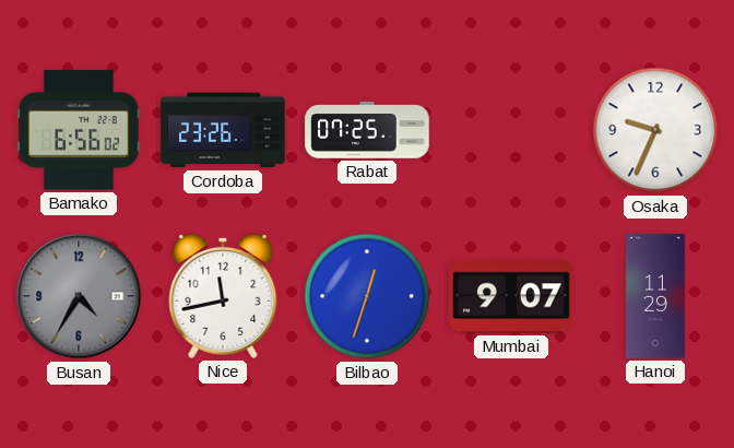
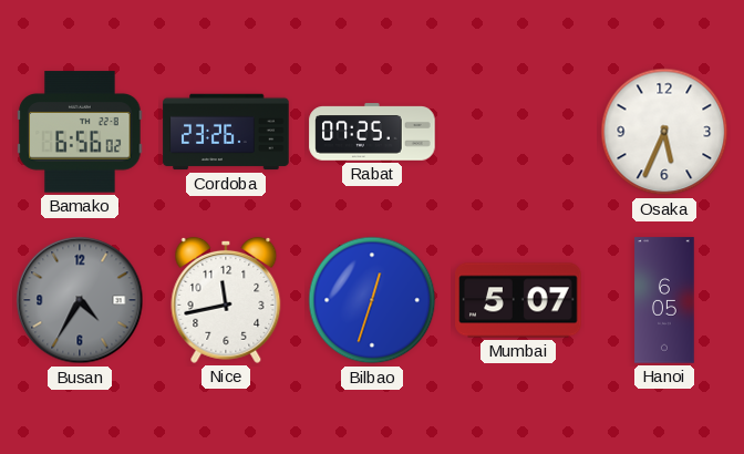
Osaka: 9:34 -> 5:34
Mumbai: 9:07 -> 5:07
Hanoi: 11:29 -> 6:05
